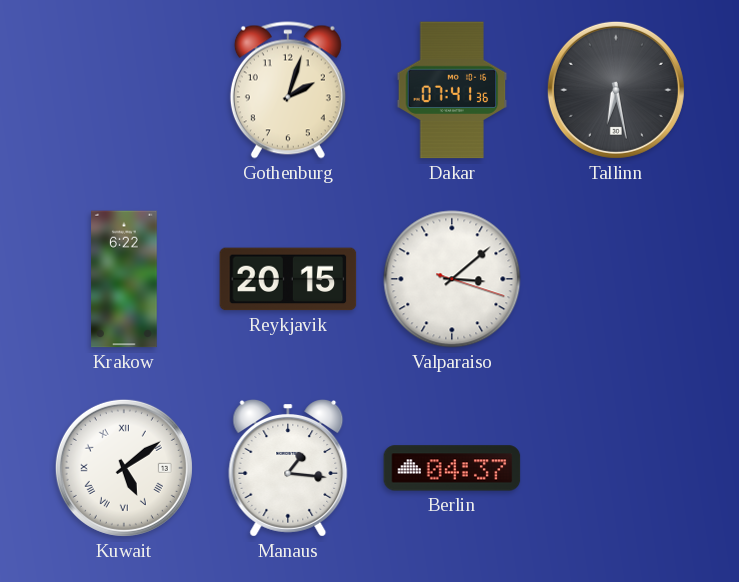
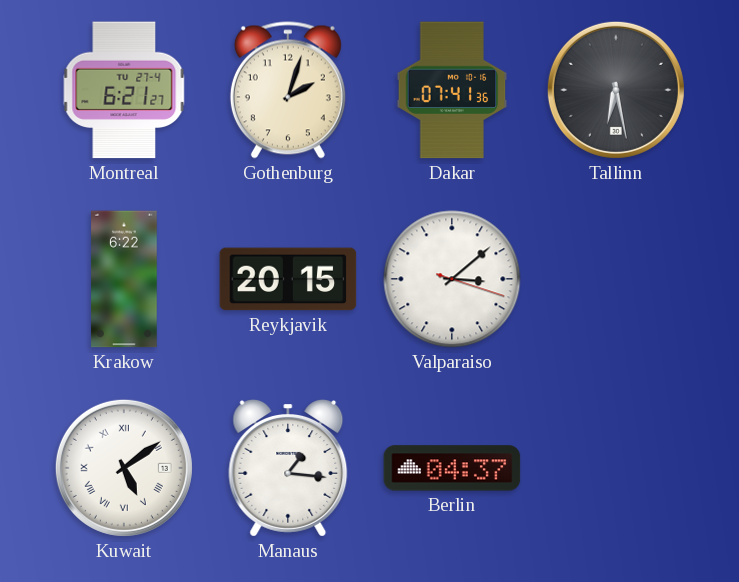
Montreal: none -> 6:21
